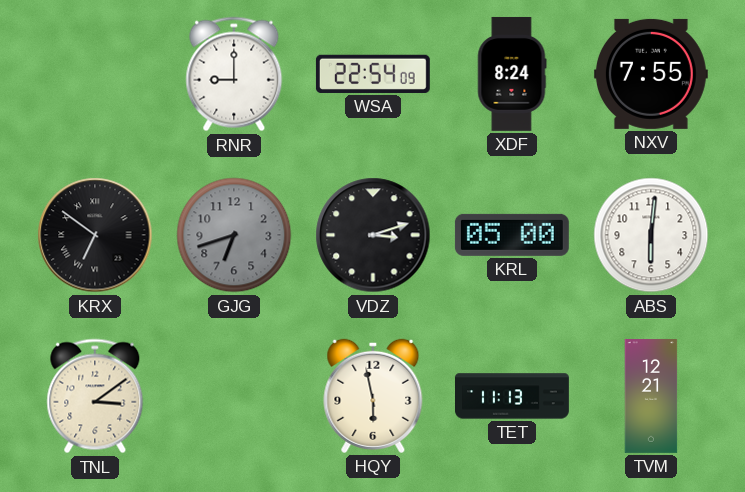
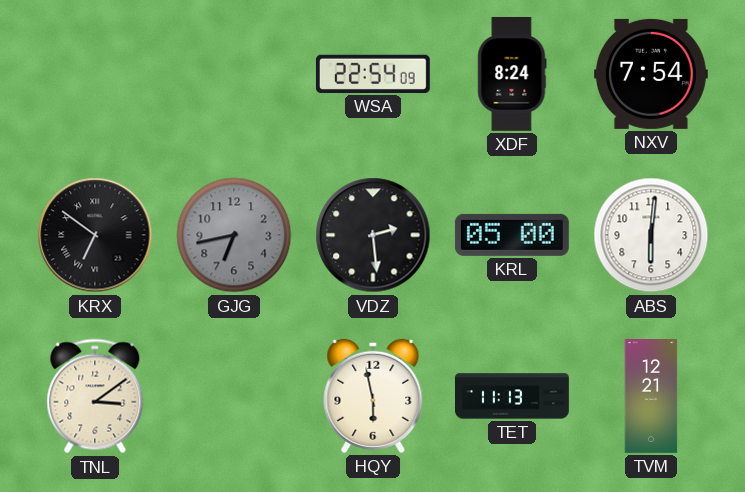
RNR: 9:00 -> none
NXV: 7:55 -> 7:54
GJG: 6:42 -> 6:43
VDZ: 3:12 -> 2:29
